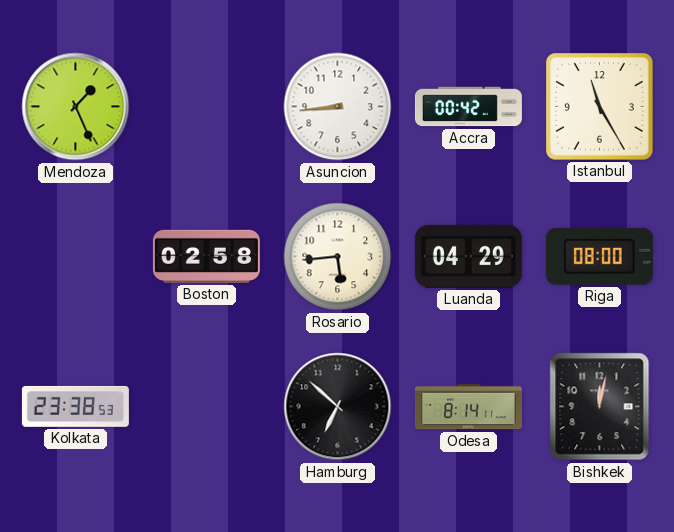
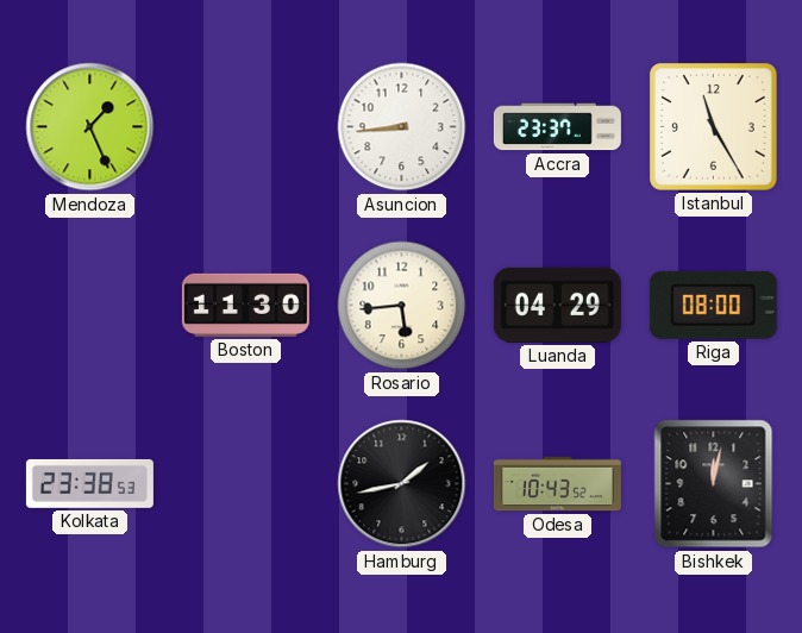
Accra: 00:42 -> 23:37
Boston: 02:58 -> 11:30
Hamburg: 6:52 -> 1:43
Odesa: 8:14 -> 10:43
